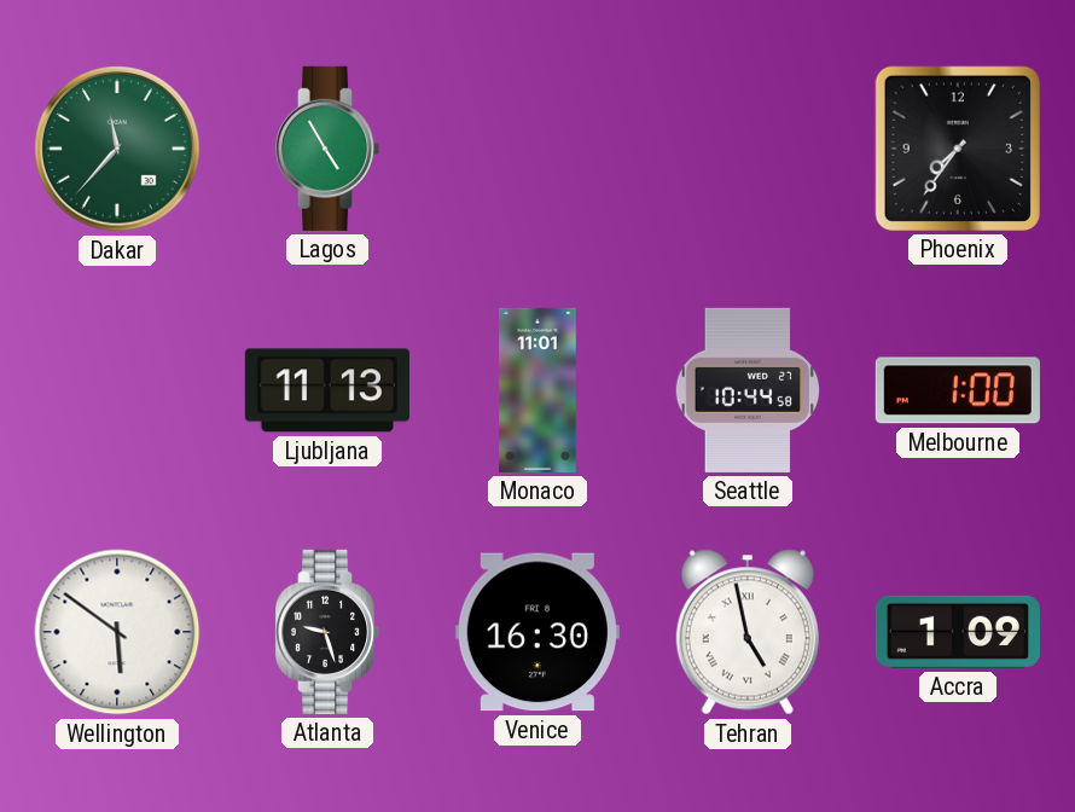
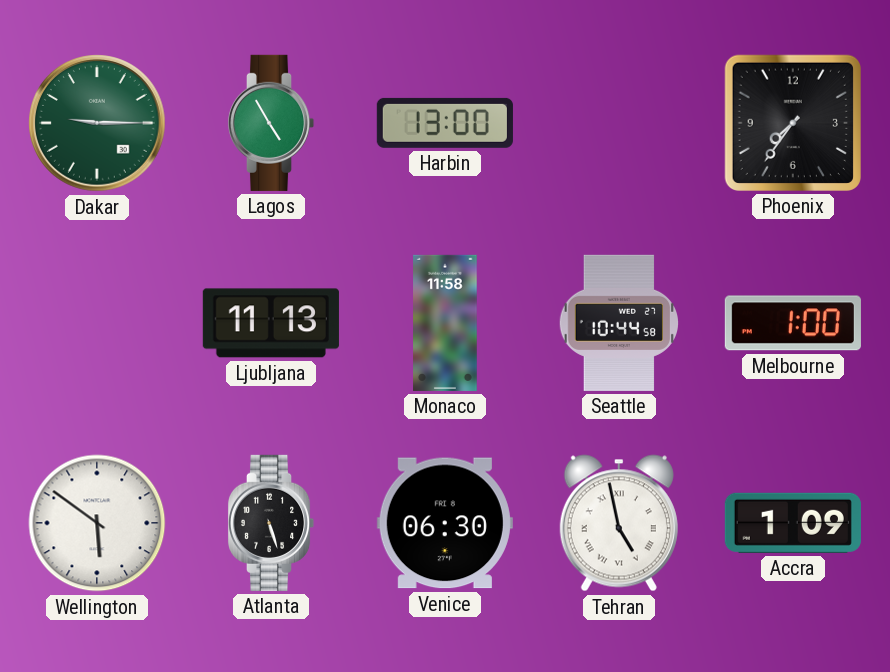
Dakar: 11:37 -> 9:15
Harbin: none -> 13:00
Monaco: 11:01 -> 11:58
Atlanta: 9:27 -> 5:27
Venice: 16:30 -> 06:30
